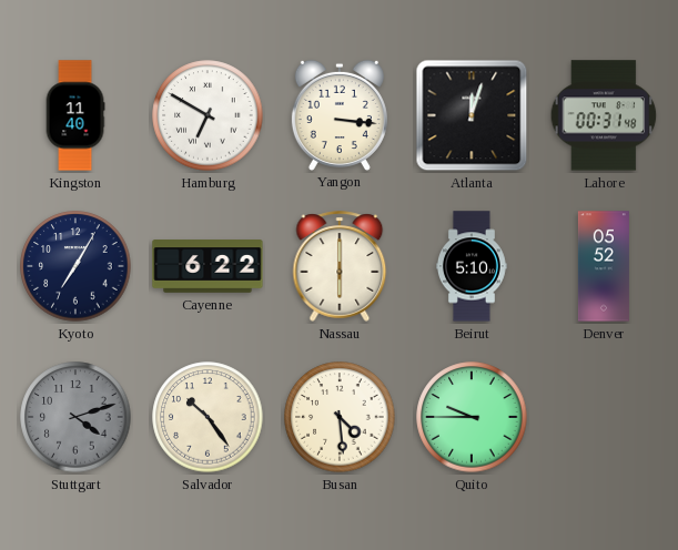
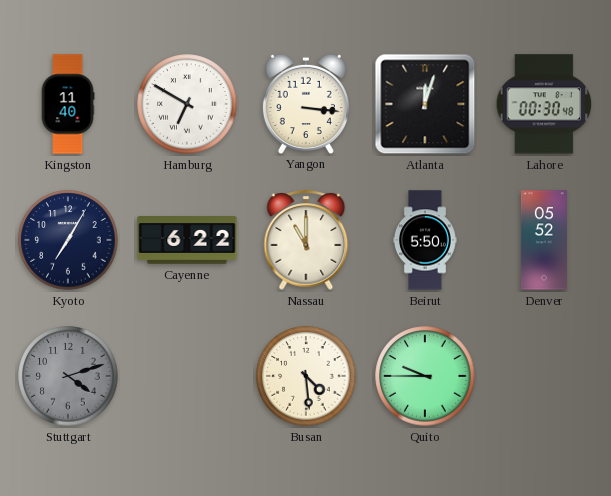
Lahore: 00:31 -> 00:30
Nassau: 6:00 -> 11:00
Beirut: 5:10 -> 5:50
Salvador: 10:24 -> none
